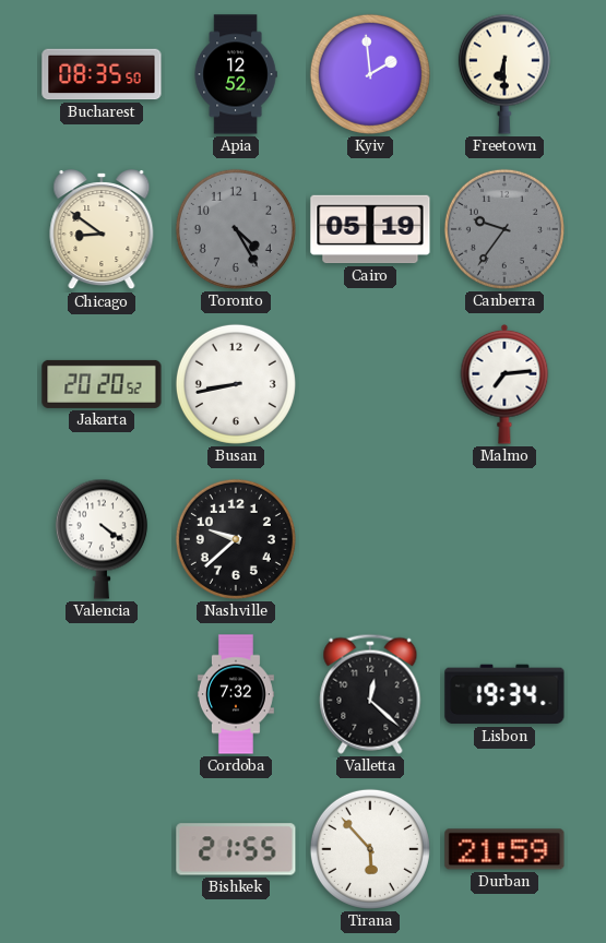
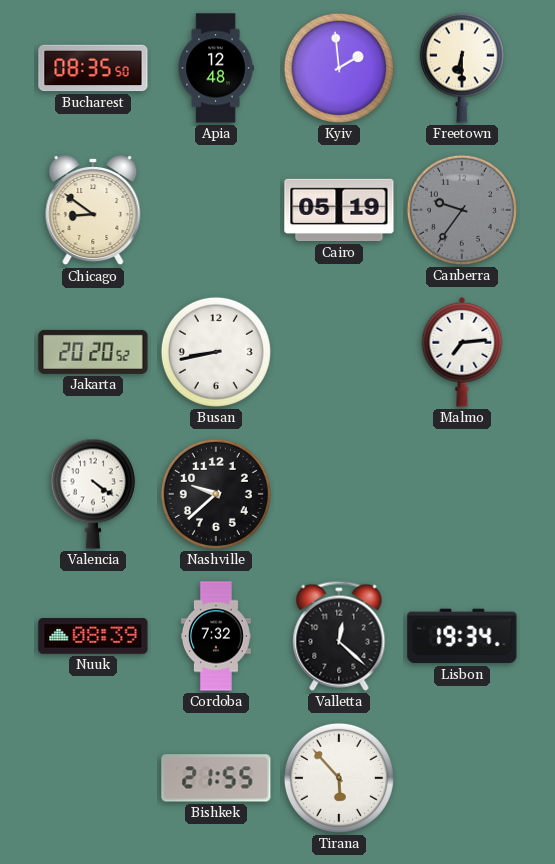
Apia: 12:52 -> 12:48
Toronto: 4:25 -> none
Nuuk: none -> 08:39
Durban: 21:59 -> none
